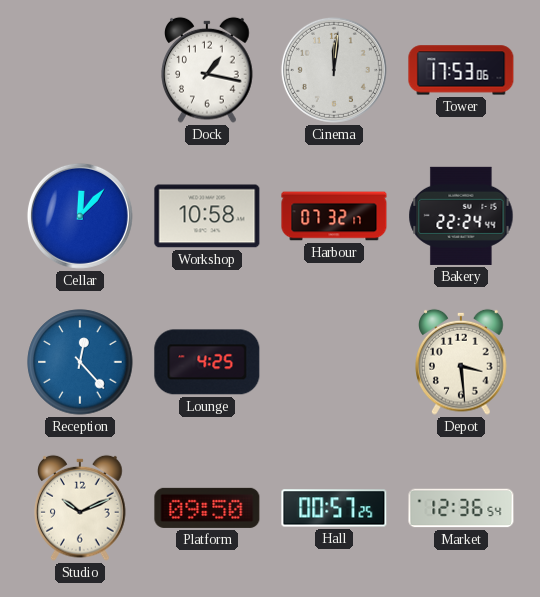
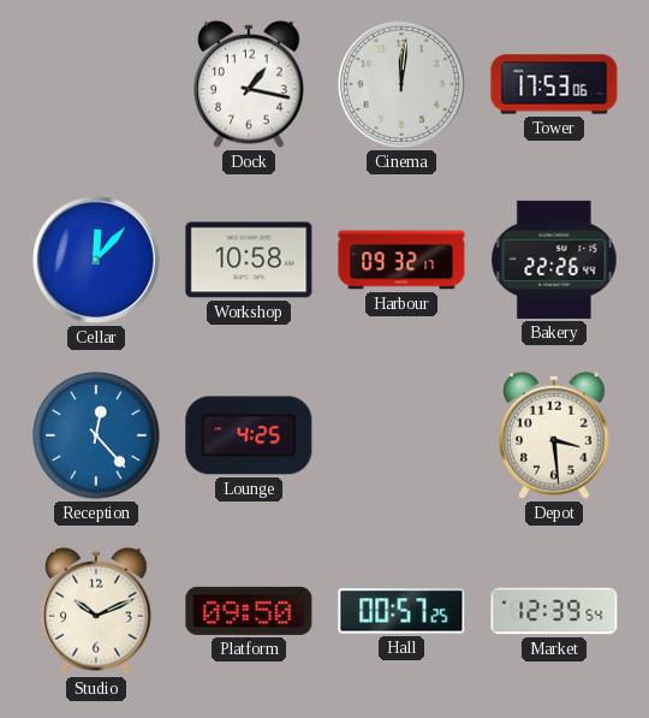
Harbour: 07:32 -> 09:32
Bakery: 22:24 -> 22:26
Market: 12:36 -> 12:39
